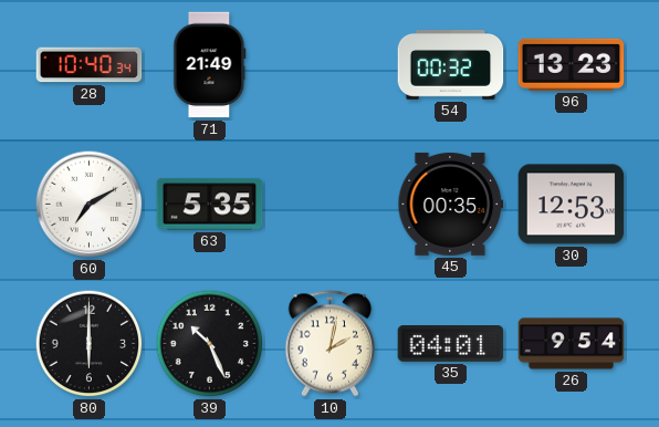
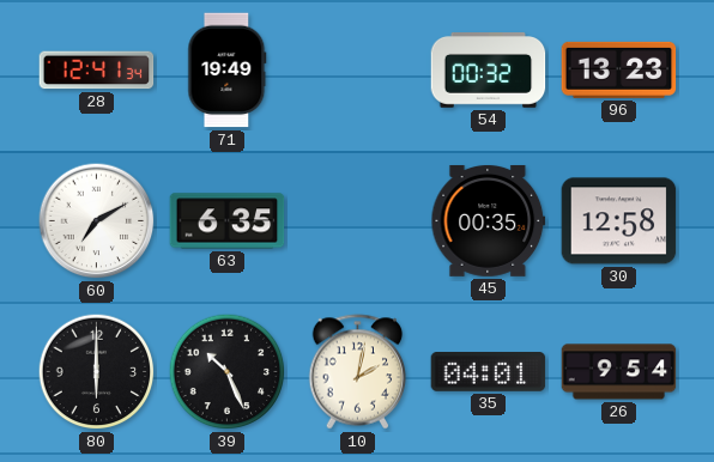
28: 10:40 -> 12:41
71: 21:49 -> 19:49
63: 5:35 -> 6:35
30: 12:53 -> 12:58
